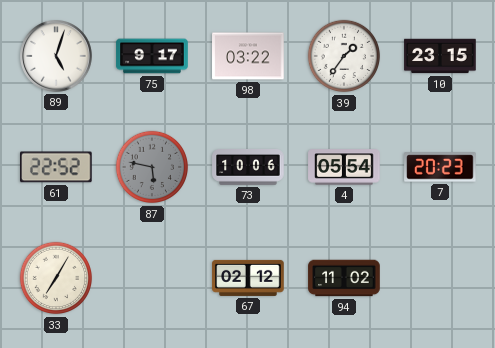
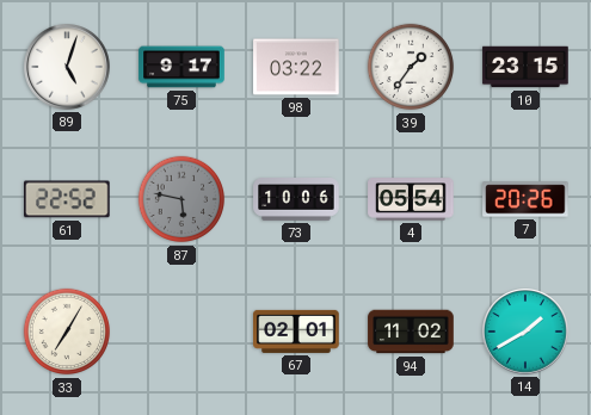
7: 20:23 -> 20:26
67: 02:12 -> 02:01
14: none -> 1:40
